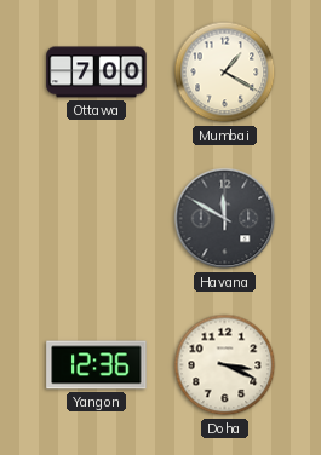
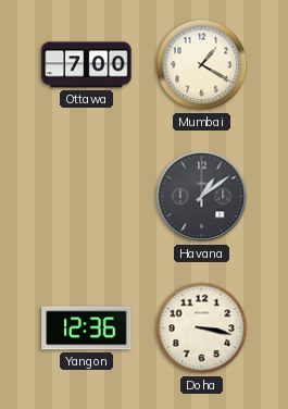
Havana: 11:50 -> 1:09
Doha: 3:19 -> 3:17
